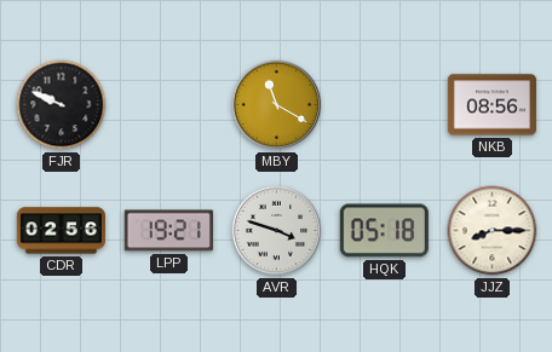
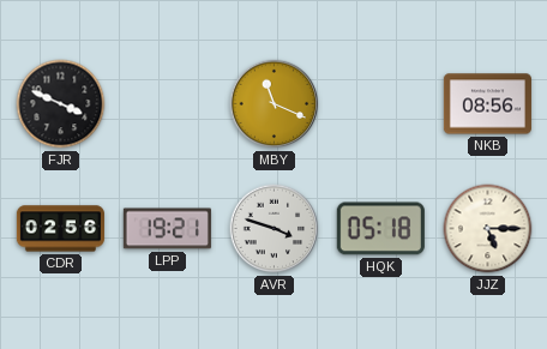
FJR: 9:49 -> 3:49
MBY: 11:20 -> 11:19
JJZ: 8:15 -> 5:15
